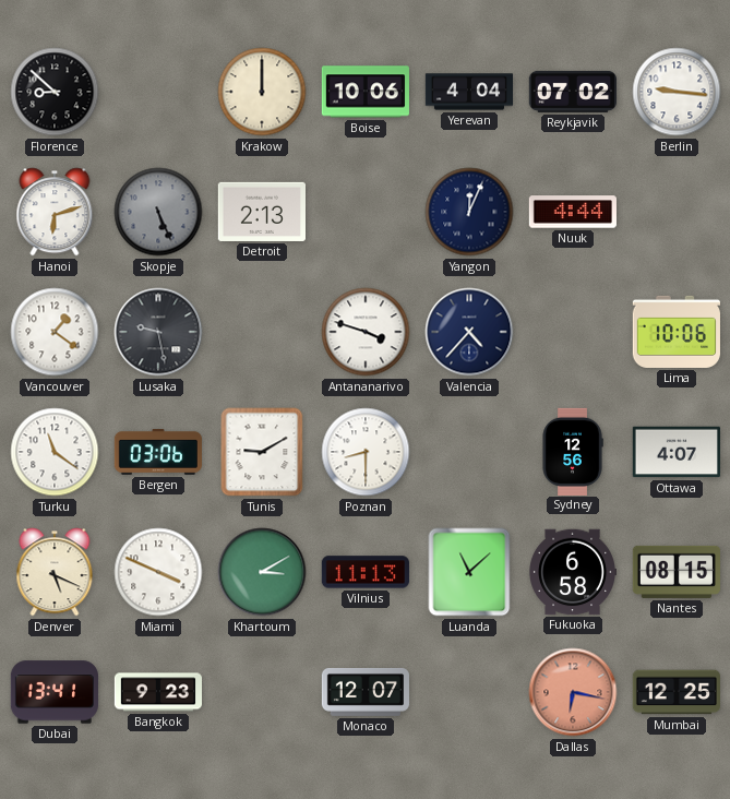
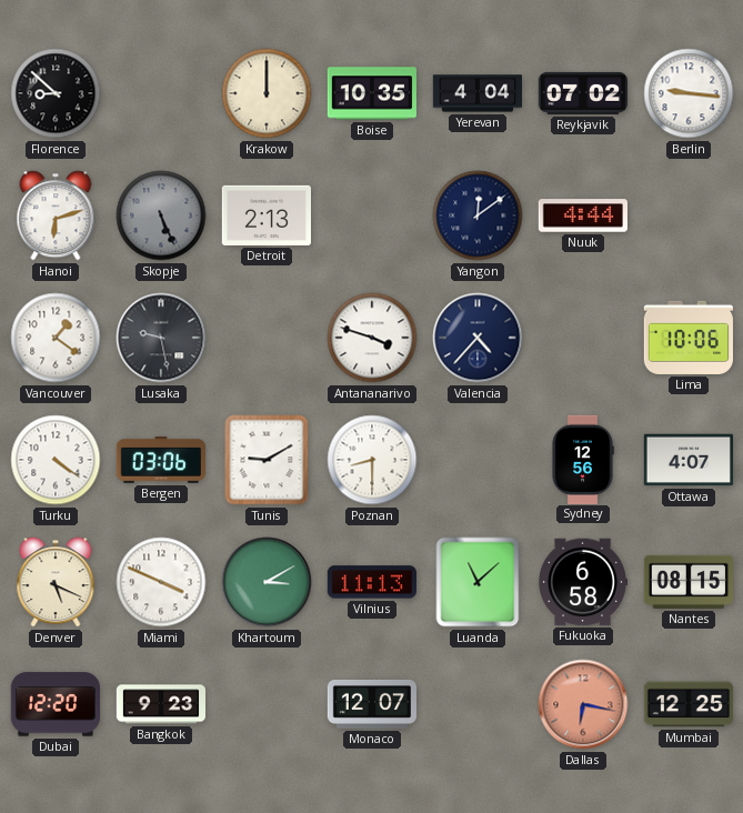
Boise: 10:06 -> 10:35
Yangon: 12:04 -> 12:09
Turku: 11:21 -> 4:21
Dubai: 13:41 -> 12:20
